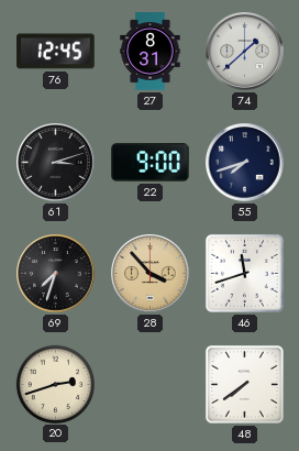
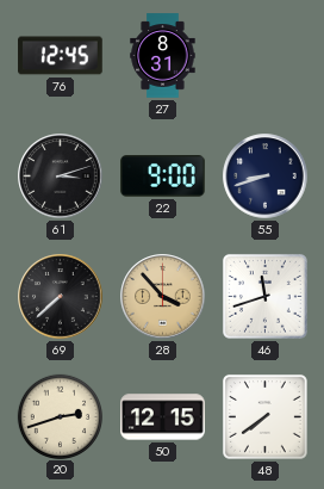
74: 1:38 -> none
55: 7:42 -> 8:42
69: 7:33 -> 7:38
50: none -> 12:15
